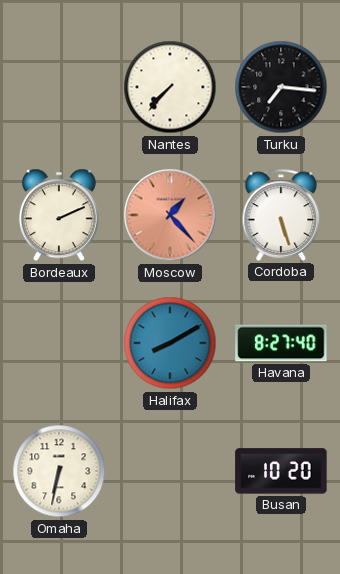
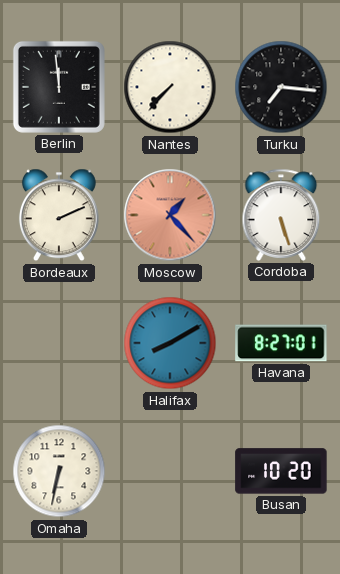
Berlin: none -> 11:59
Havana: 8:27:40 -> 8:27:01
